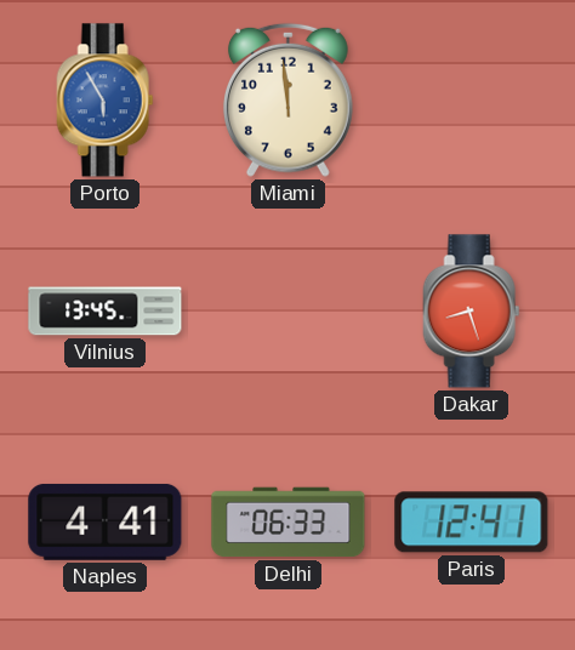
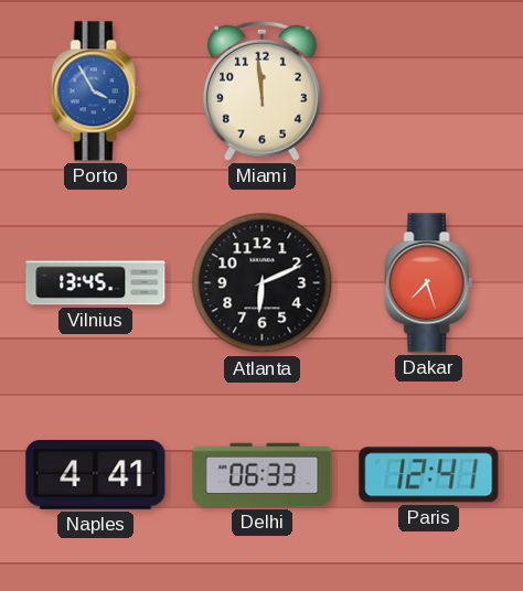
Porto: 5:55 -> 3:55
Atlanta: none -> 6:11
Dakar: 8:27 -> 7:27
